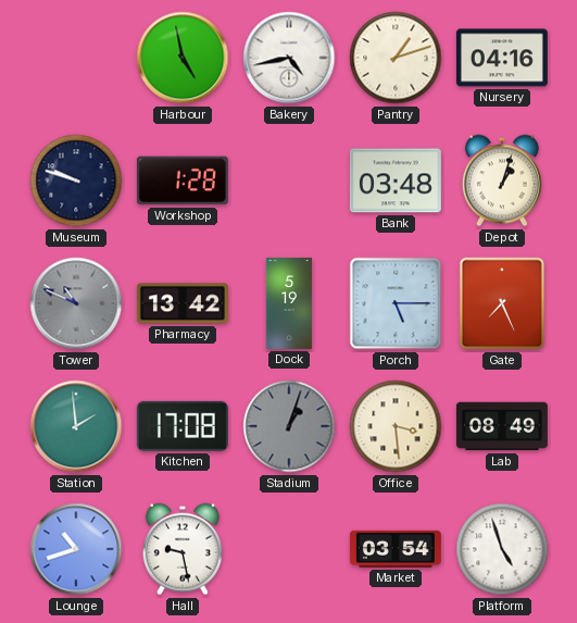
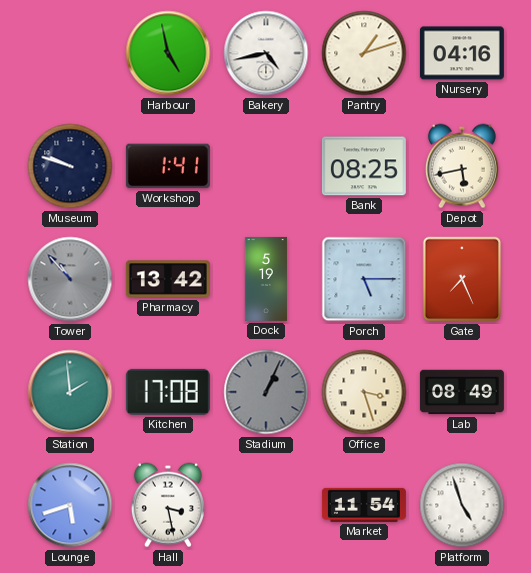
Workshop: 1:28 -> 1:41
Bank: 03:48 -> 08:25
Depot: 1:03 -> 5:43
Tower: 10:49 -> 10:53
Stadium: 1:03 -> 1:04
Office: 3:29 -> 3:27
Lounge: 10:42 -> 5:42
Hall: 9:28 -> 3:28
Market: 03:54 -> 11:54
